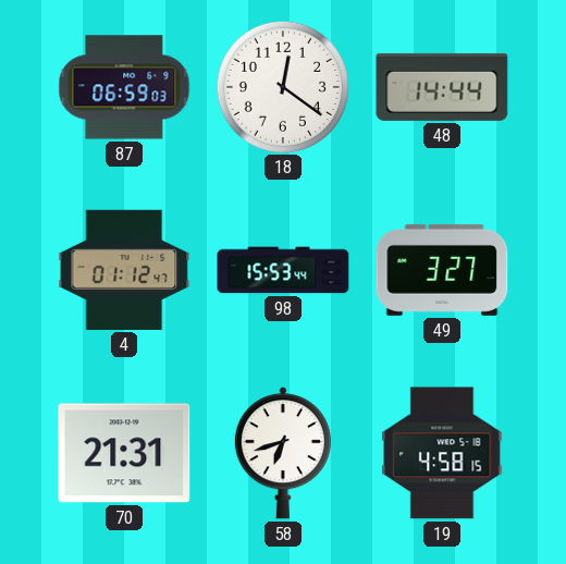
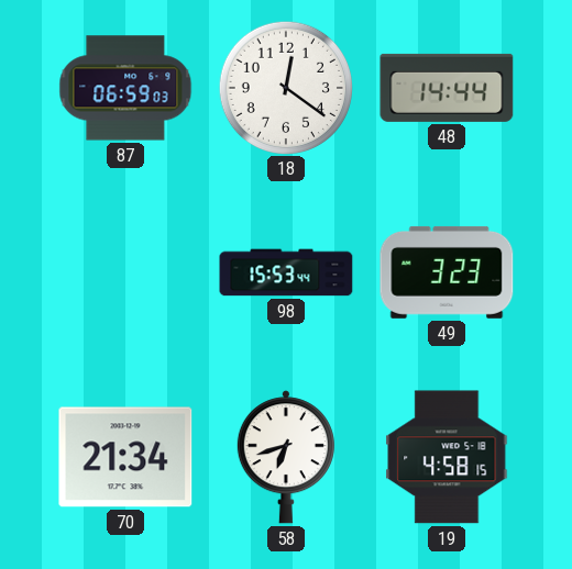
4: 01:12 -> none
49: 3:27 -> 3:23
70: 21:31 -> 21:34
